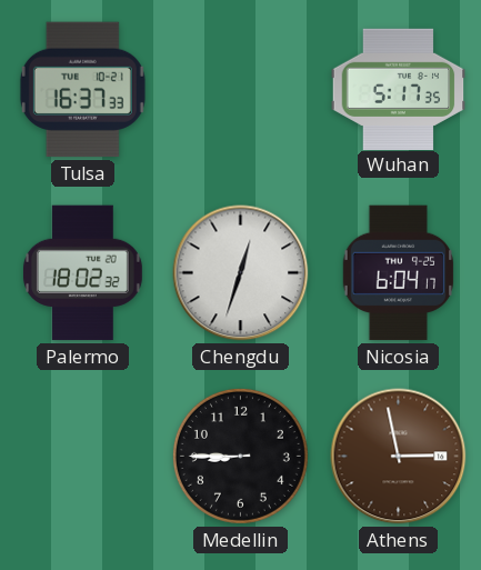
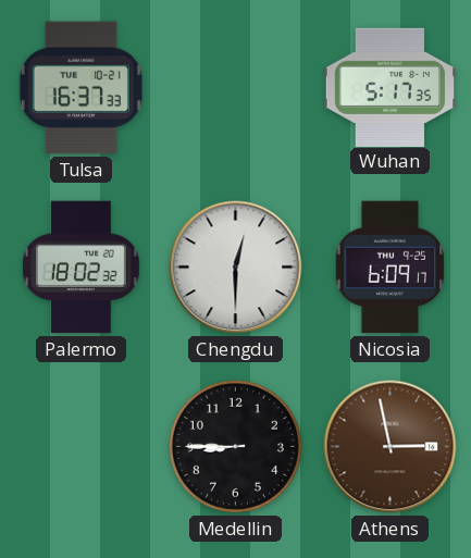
Chengdu: 12:33 -> 12:30
Nicosia: 6:04 -> 6:09
